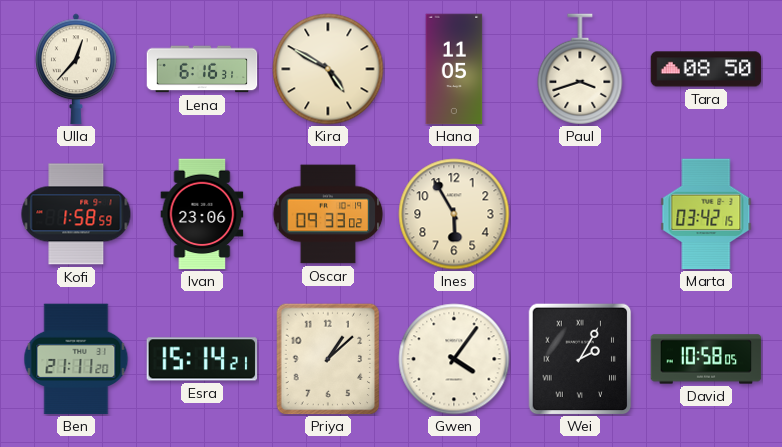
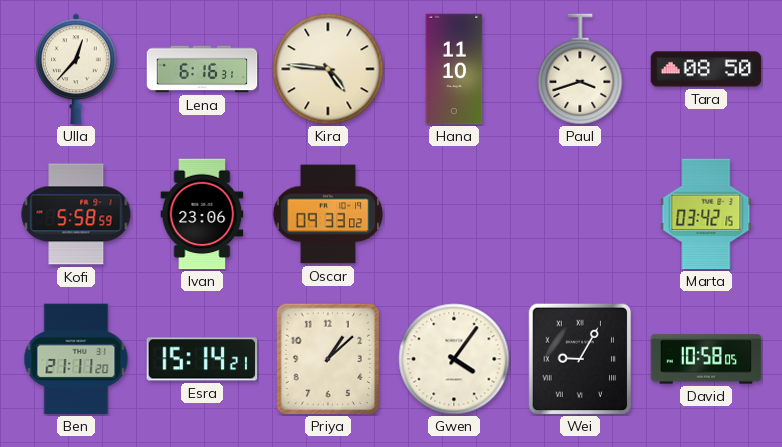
Kira: 4:50 -> 4:46
Hana: 11:05 -> 11:10
Kofi: 1:58 -> 5:58
Ines: 5:55 -> none
Wei: 2:05 -> 9:05
